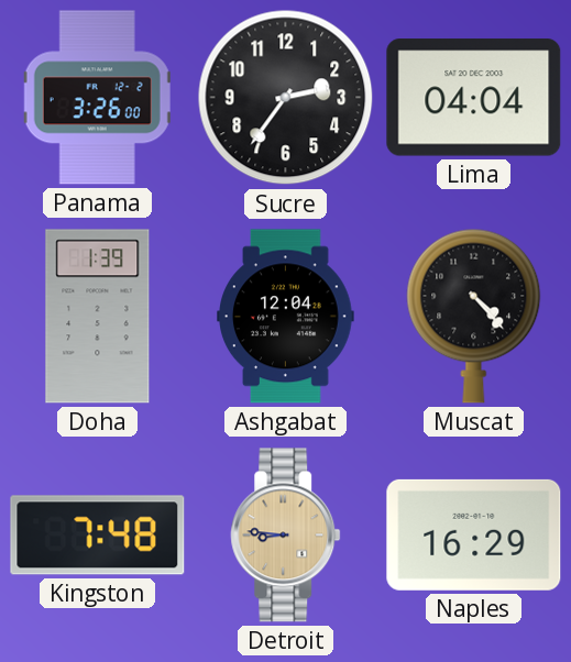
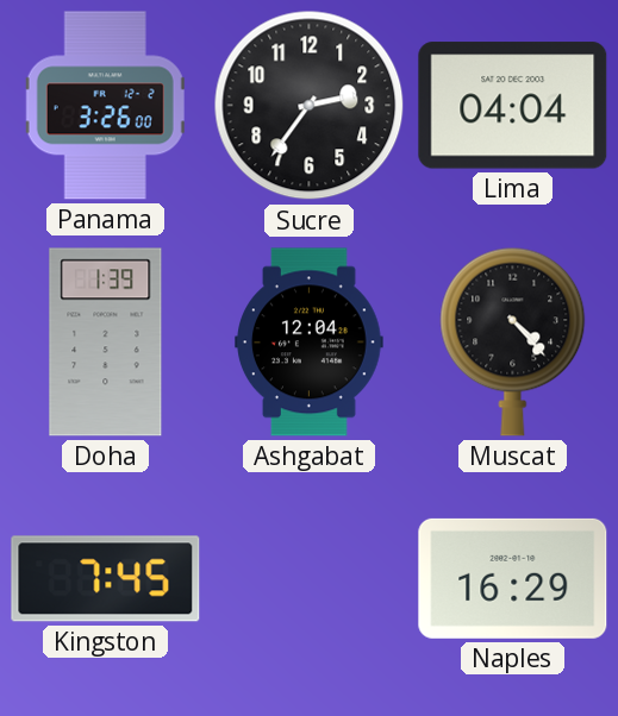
Kingston: 7:48 -> 7:45
Detroit: 8:46 -> none
